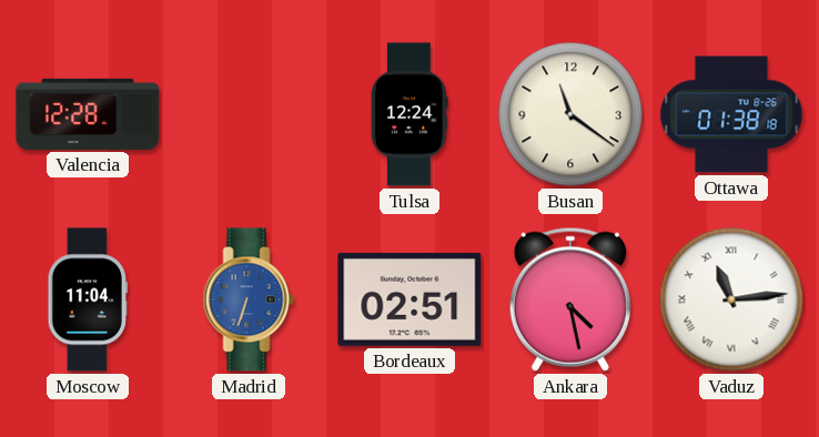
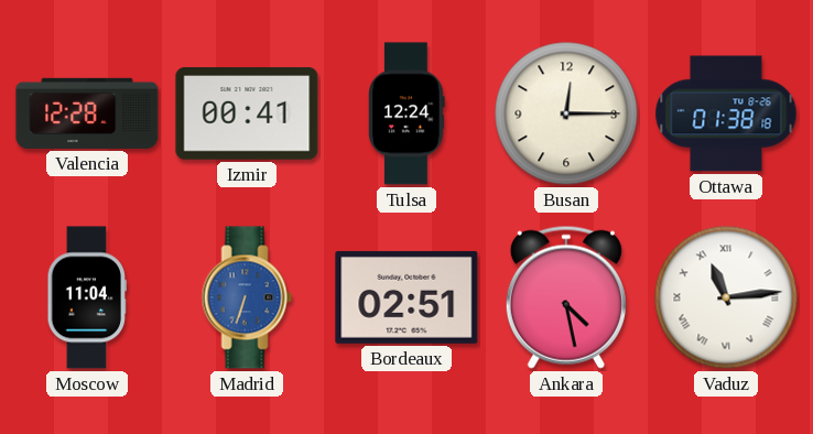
Izmir: none -> 00:41
Busan: 11:21 -> 12:15
